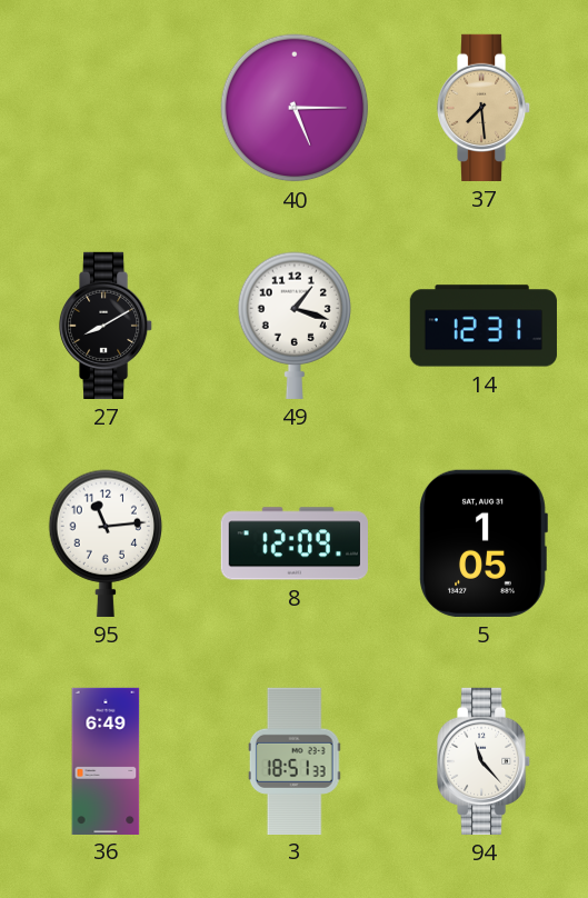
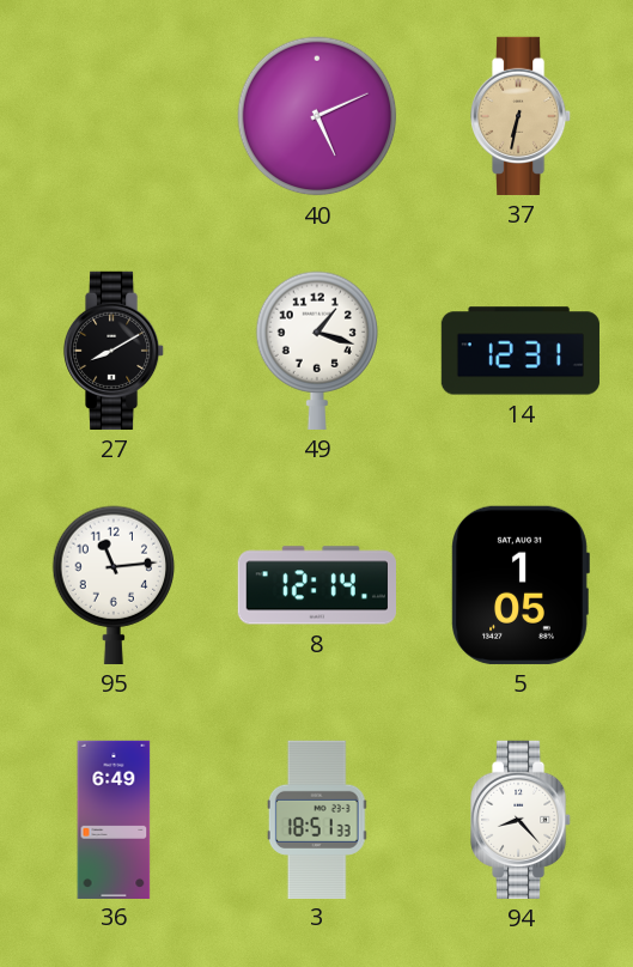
40: 5:15 -> 5:11
37: 7:29 -> 6:32
8: 12:09 -> 12:14
94: 11:23 -> 8:23
